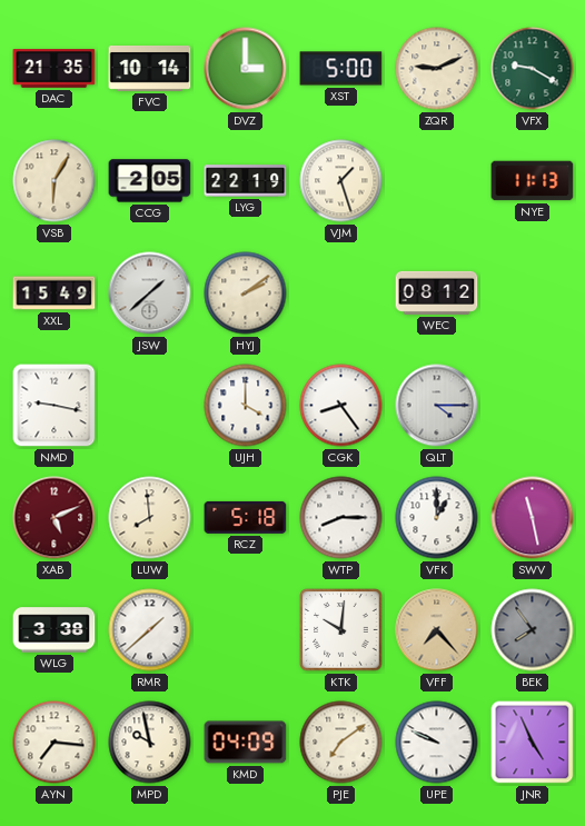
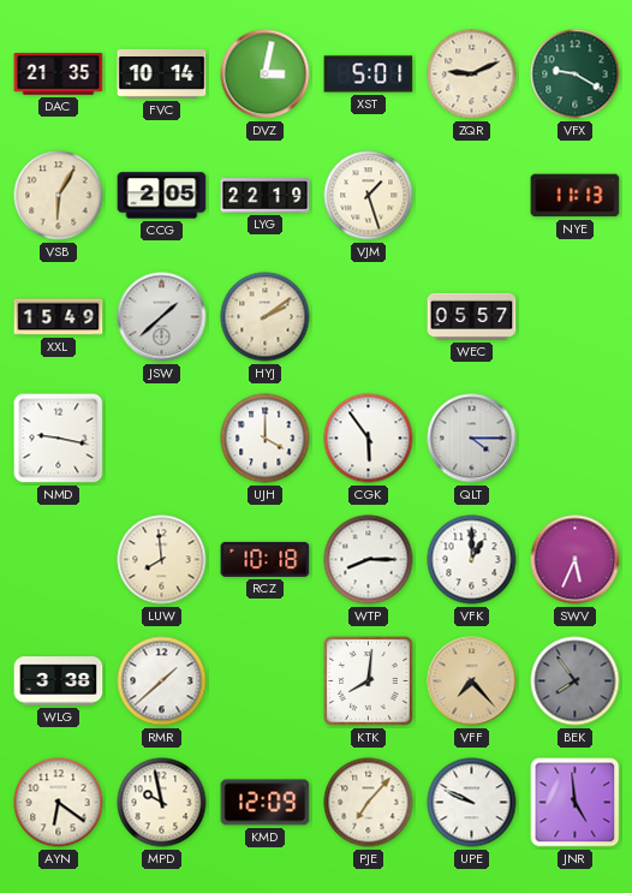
DVZ: 3:00 -> 3:02
XST: 5:00 -> 5:01
WEC: 08:12 -> 05:57
CGK: 8:24 -> 5:54
XAB: 5:11 -> none
RCZ: 5:18 -> 10:18
SWV: 11:28 -> 5:34
KTK: 10:01 -> 8:01
AYN: 7:16 -> 6:21
KMD: 04:09 -> 12:09
PJE: 7:09 -> 7:07
JNR: 4:56 -> 4:59
